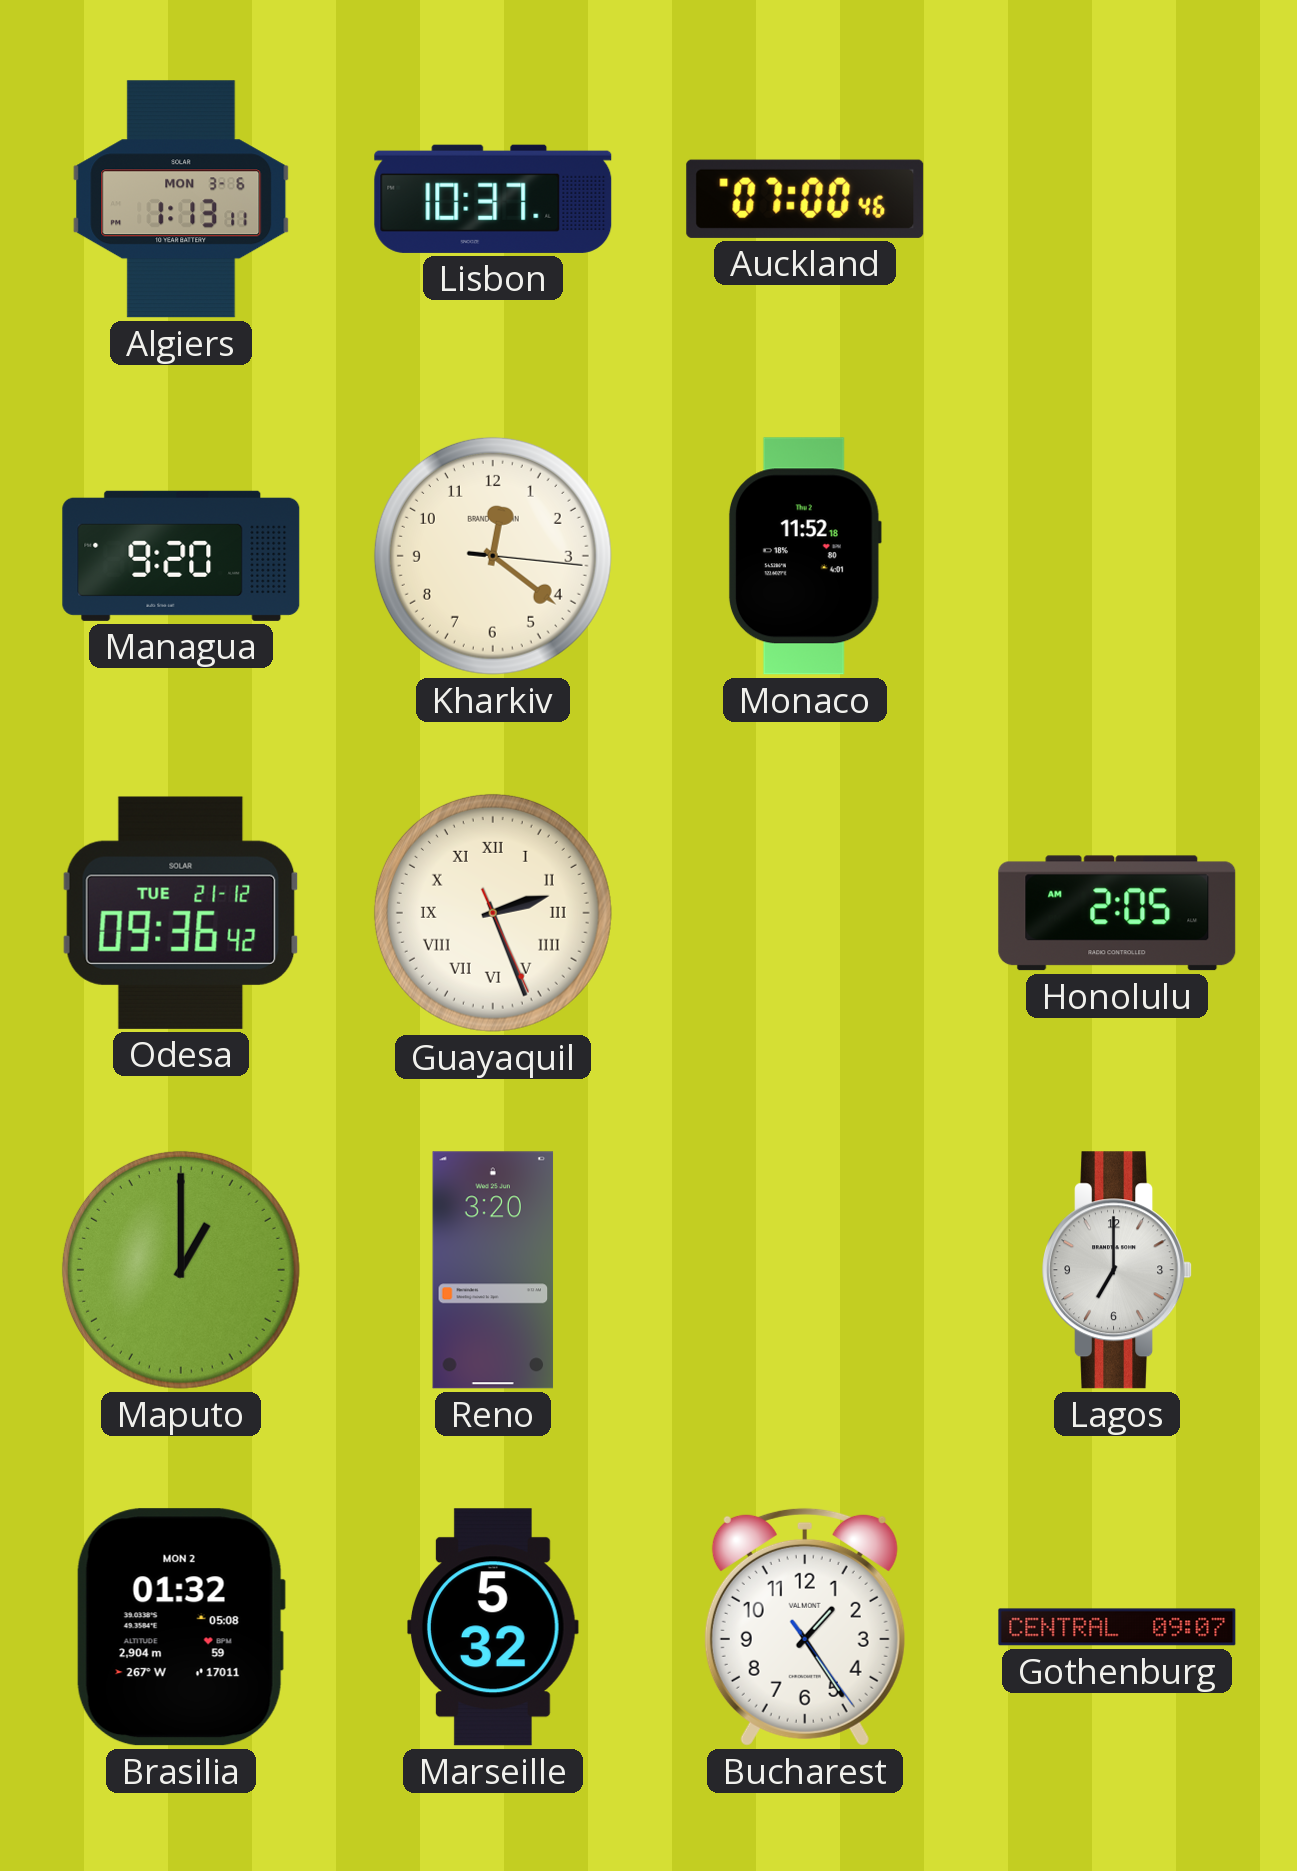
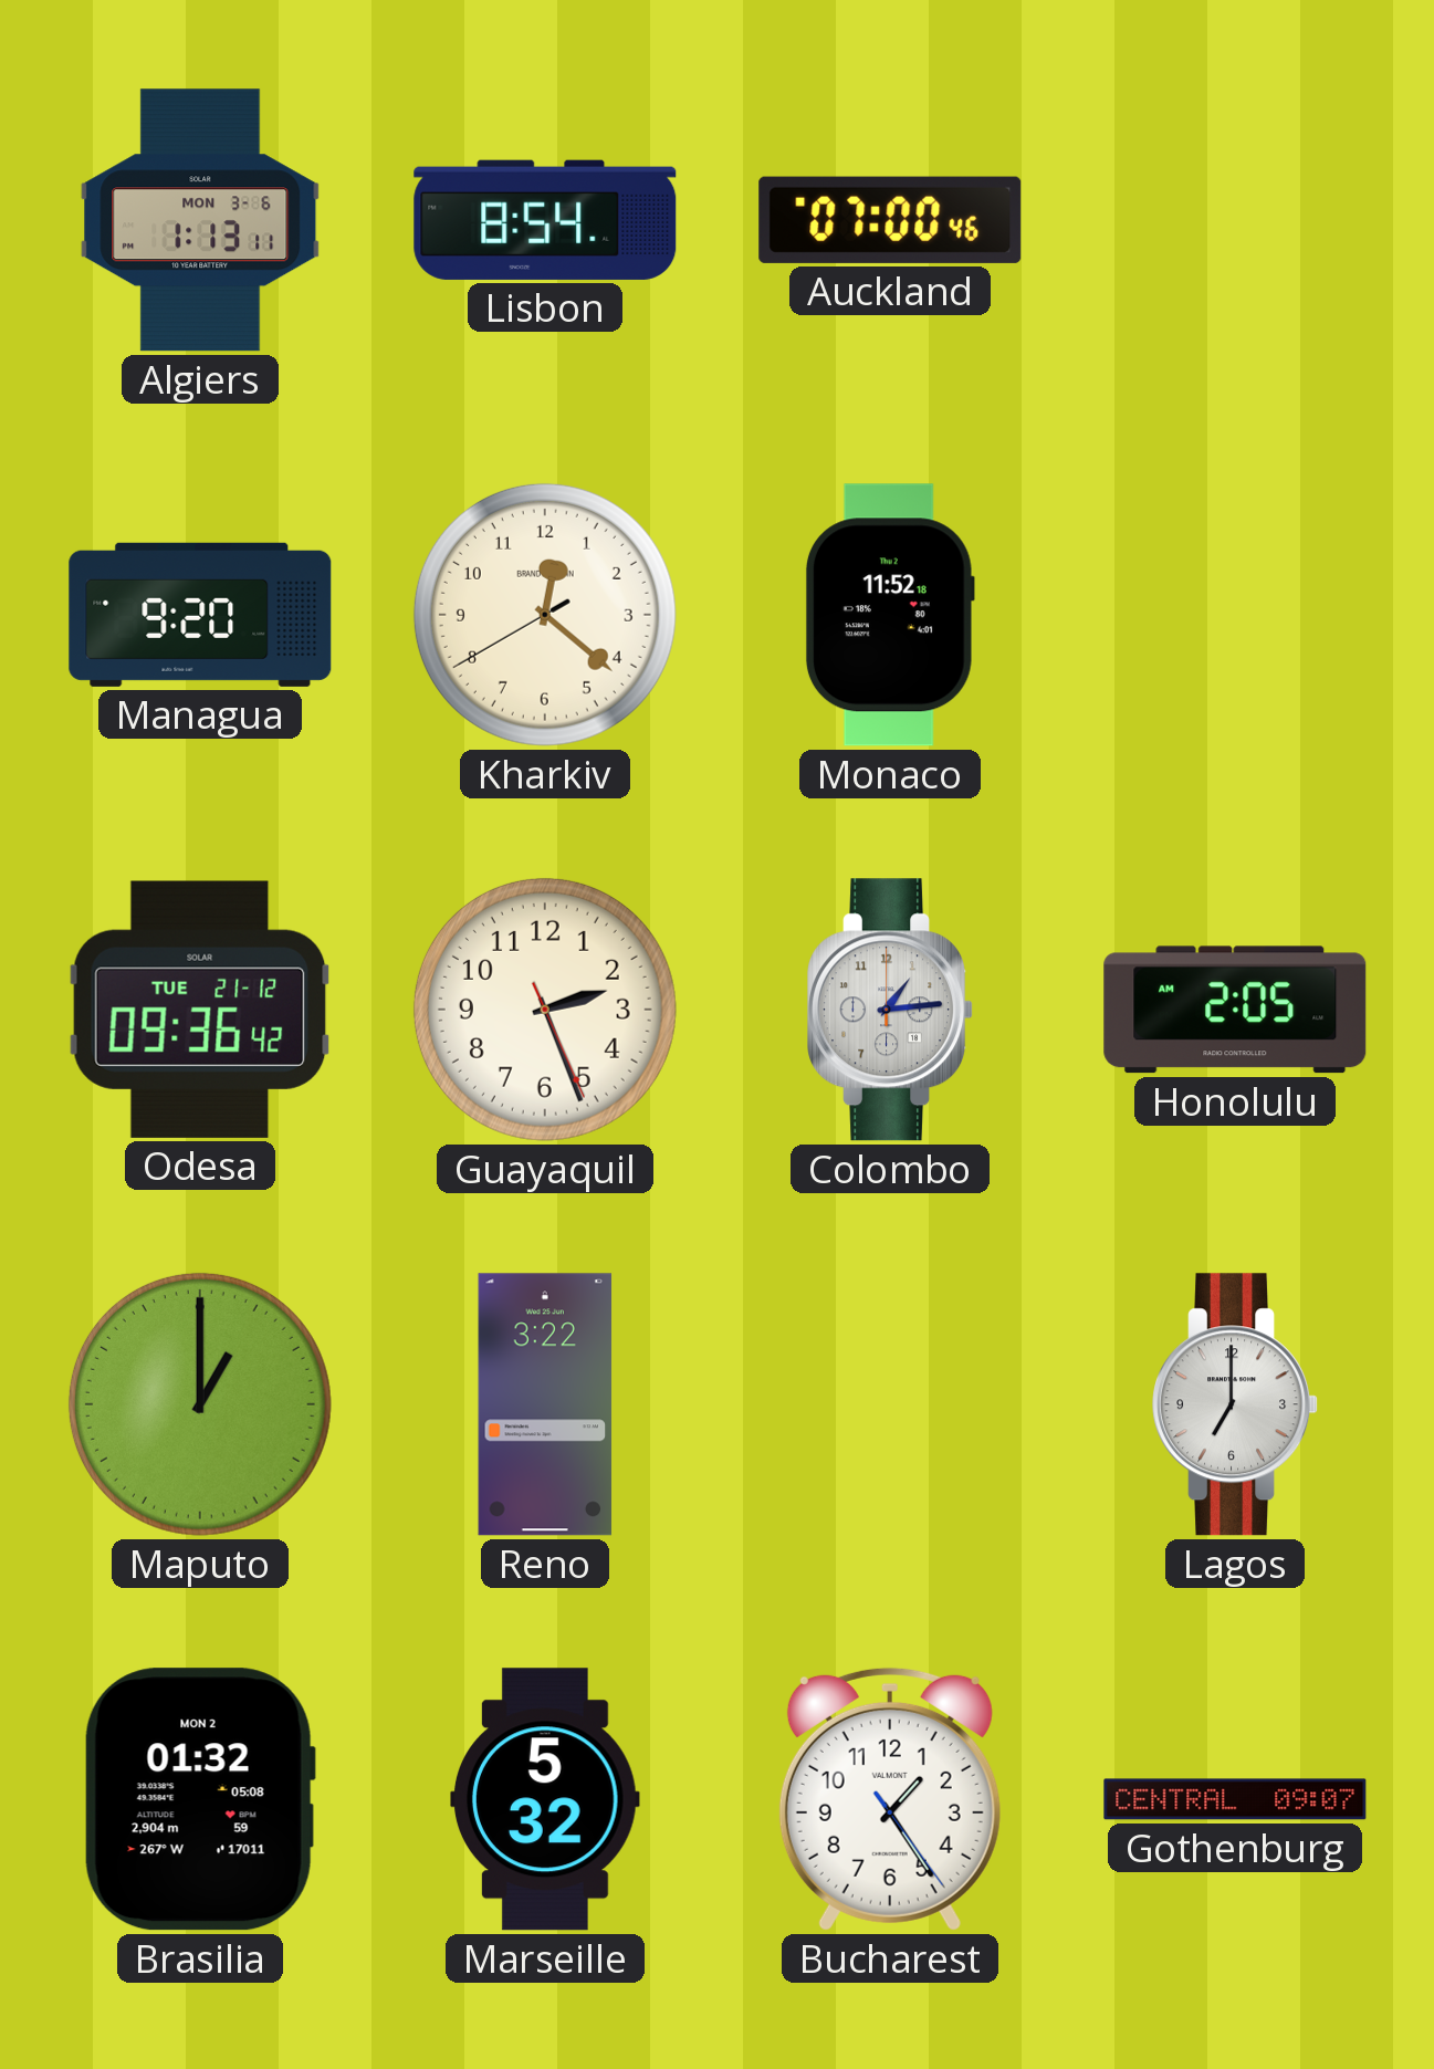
Lisbon: 10:37 -> 8:54
Kharkiv: 12:21:16 -> 12:21:40
Guayaquil numerals: Roman -> Arabic
Colombo: none -> 1:14
Reno: 3:20 -> 3:22
